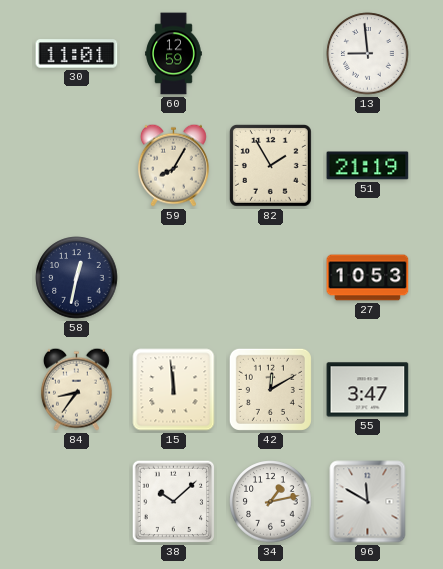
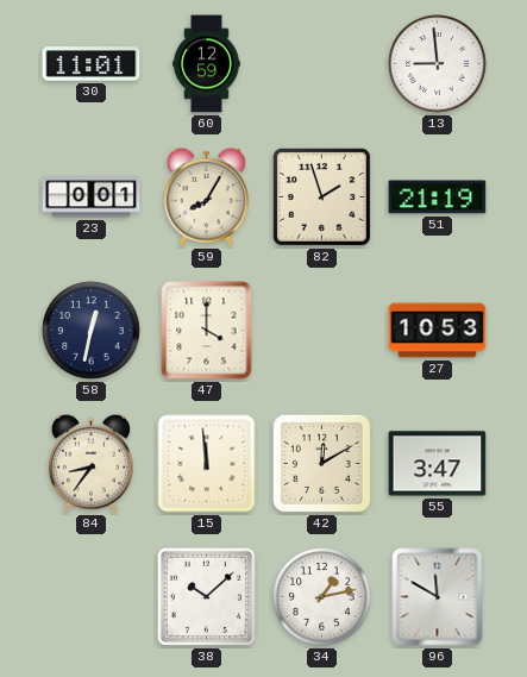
23: none -> 0:01
82: 1:55 -> 1:57
47: none -> 4:00
